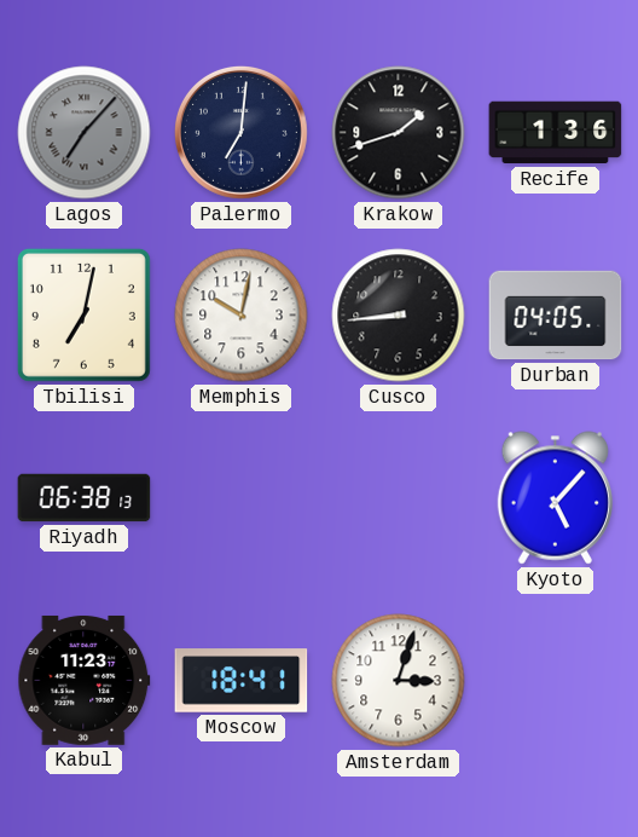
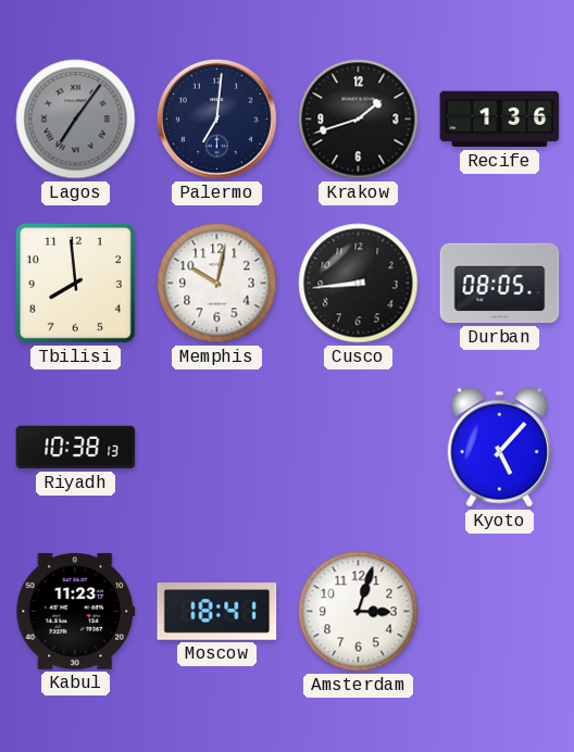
Lagos: 7:07 -> 7:06
Tbilisi: 7:02 -> 7:59
Durban: 04:05 -> 08:05
Riyadh: 06:38 -> 10:38
